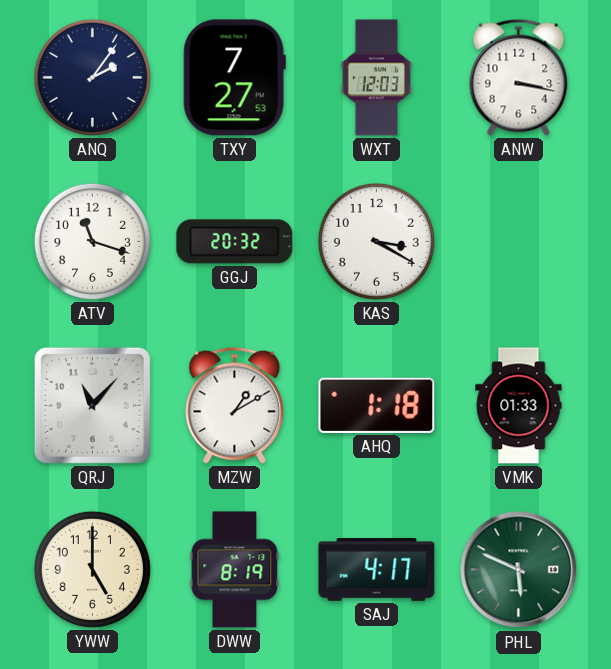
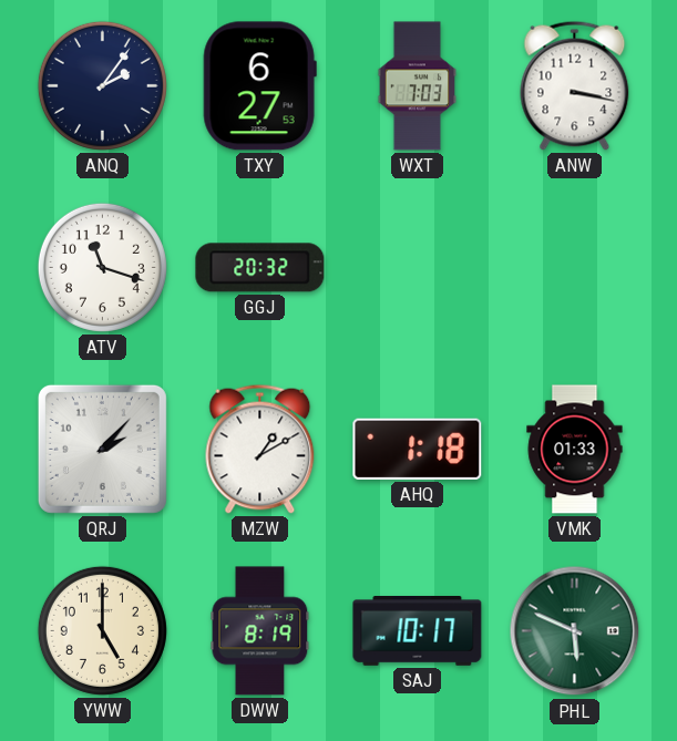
TXY: 7:27 -> 6:27
WXT: 12:03 -> 7:03
KAS: 3:20 -> none
QRJ: 11:07 -> 2:07
SAJ: 4:17 -> 10:17
